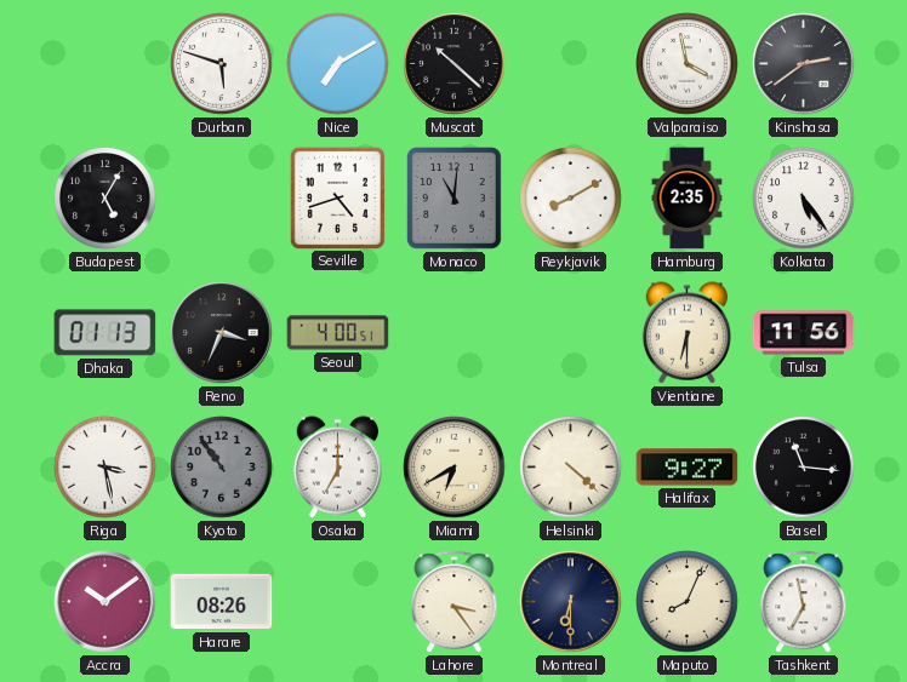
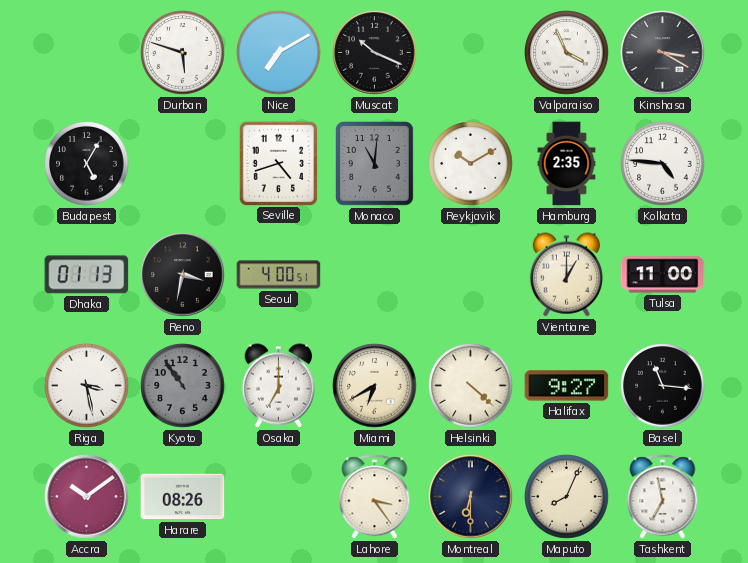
Muscat: 10:22 -> 10:19
Valparaiso: 3:58 -> 3:56
Kinshasa: 2:39 -> 3:20
Reykjavik: 8:10 -> 10:10
Kolkata: 5:24 -> 4:46
Reno: 3:34 -> 3:32
Vientiane: 6:30 -> 1:00
Tulsa: 11:56 -> 11:00
